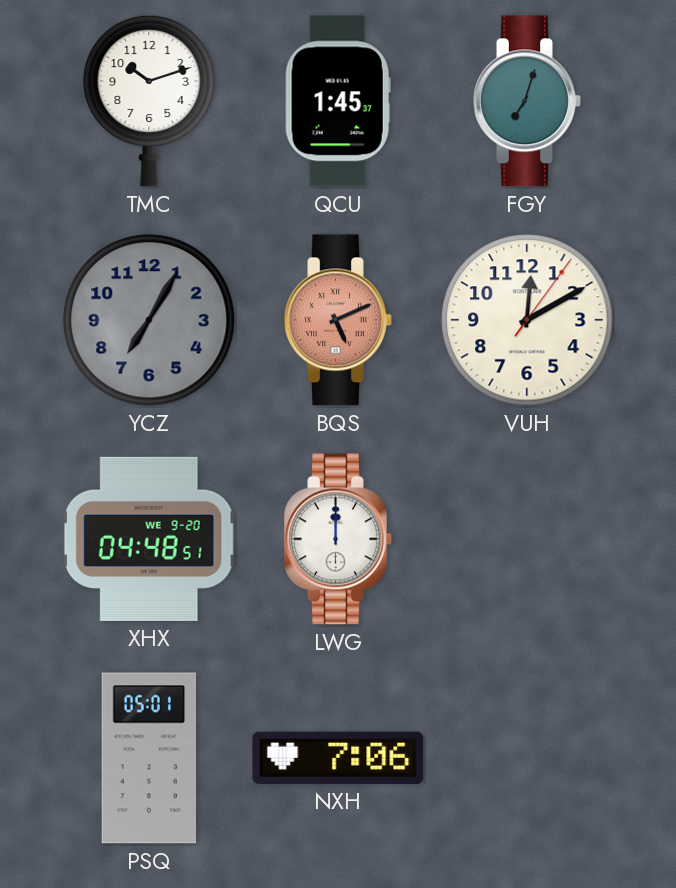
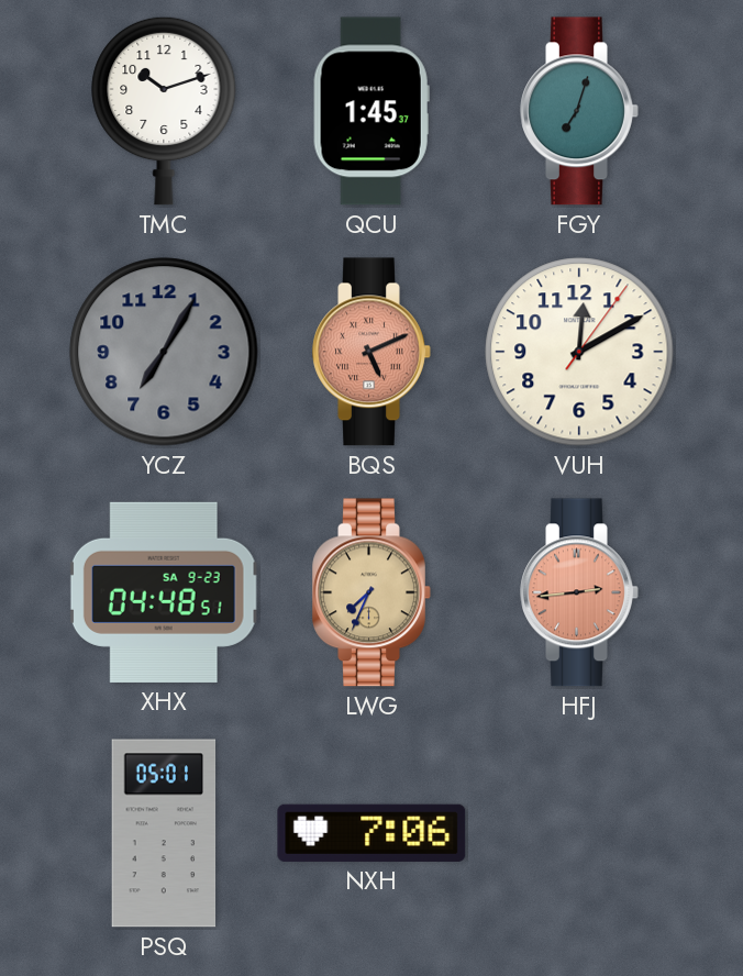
XHX date: WE 9-20 -> SA 9-23
LWG: 12:00 -> 7:34
LWG dial: white -> champagne
HFJ: none -> 2:44
